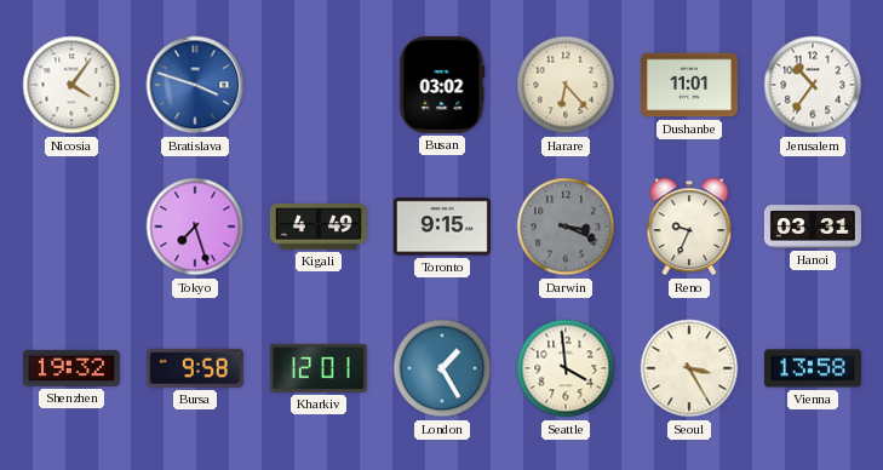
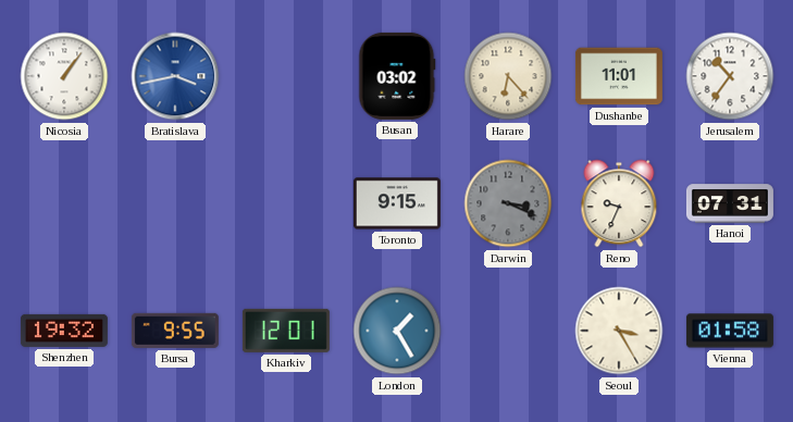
Nicosia: 4:06 -> 1:06
Bratislava: 3:48 -> 3:43
Tokyo: 7:27 -> none
Kigali: 4:49 -> none
Hanoi: 03:31 -> 07:31
Bursa: 9:58 -> 9:55
Seattle: 3:59 -> none
Vienna: 13:58 -> 01:58
